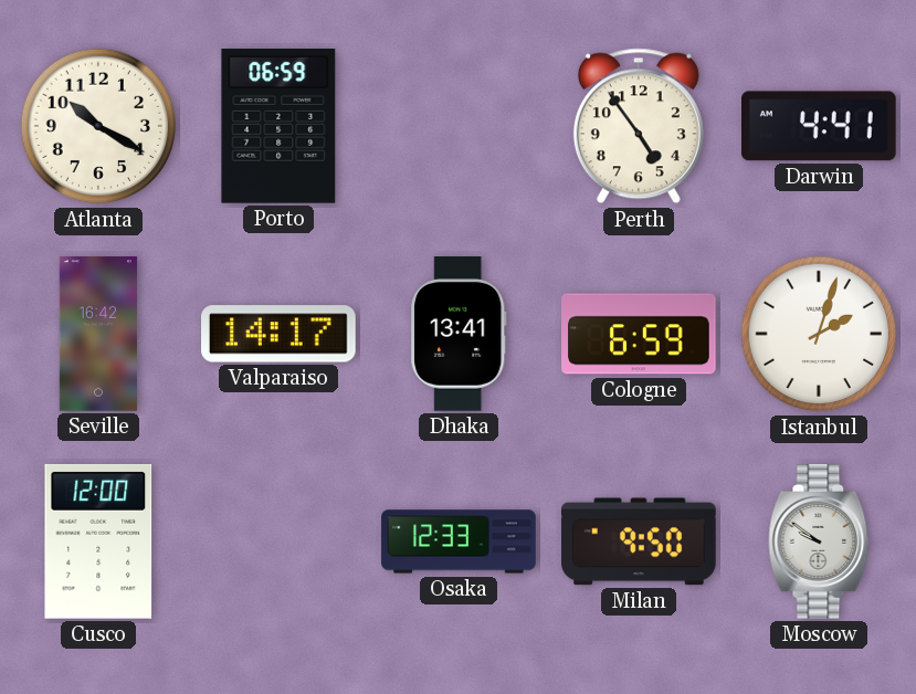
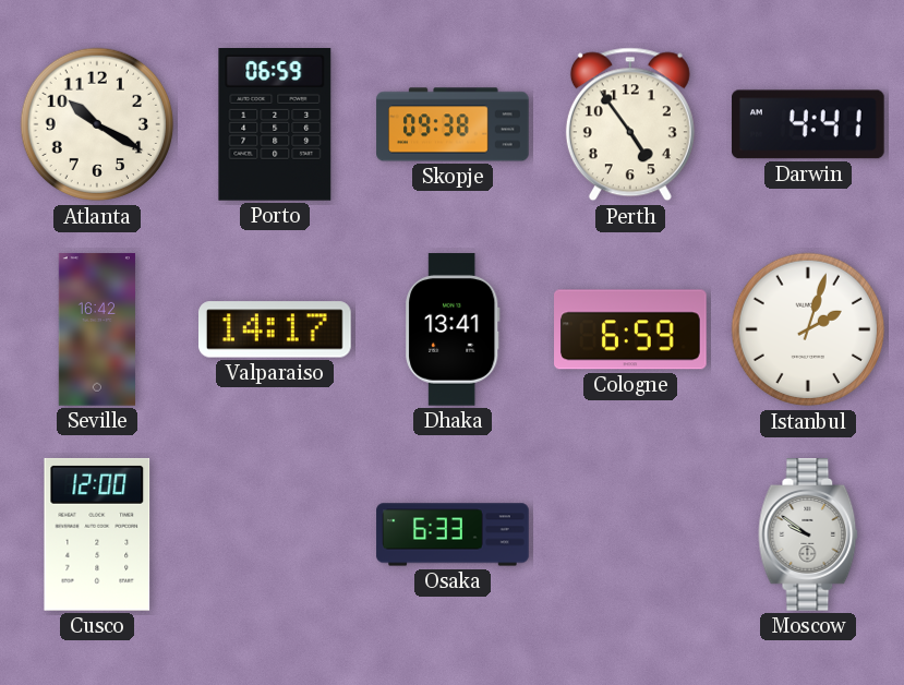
Skopje: none -> 09:38
Osaka: 12:33 -> 6:33
Milan: 9:50 -> none
